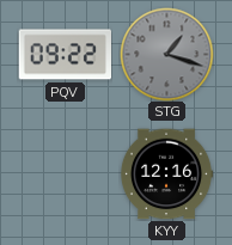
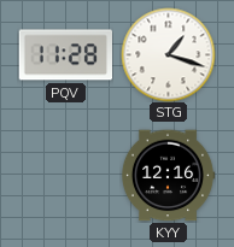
PQV: 09:22 -> 11:28
STG dial: grey -> white
